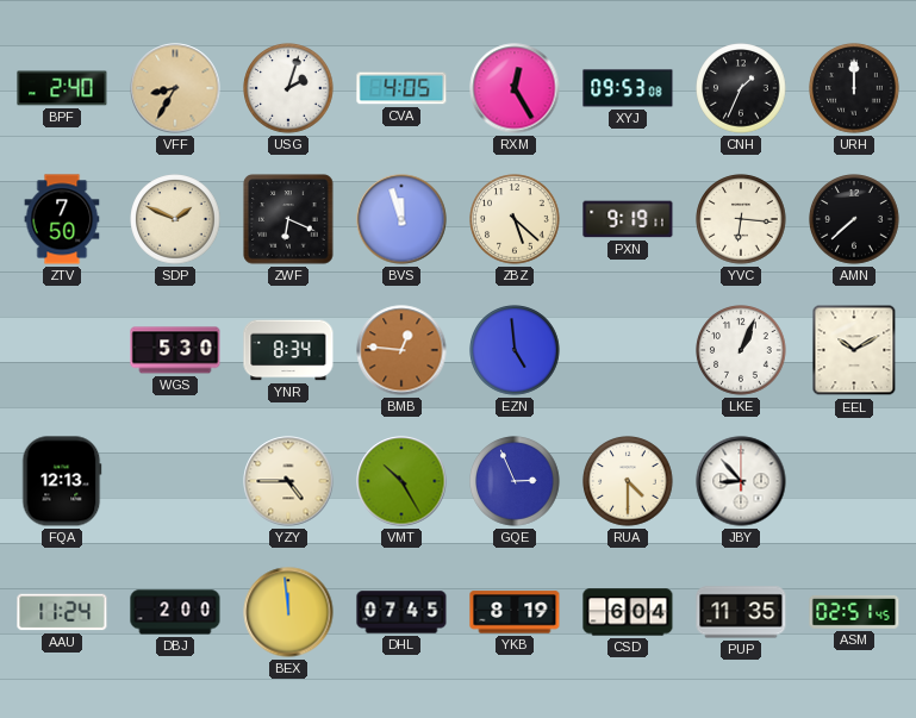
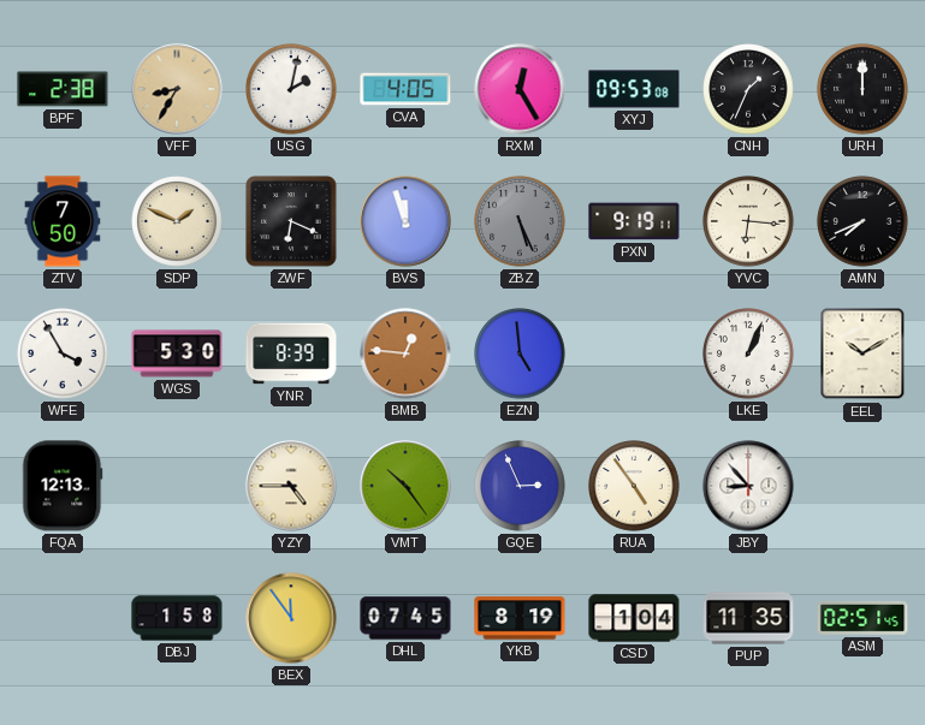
BPF: 2:40 -> 2:38
USG: 2:03 -> 2:02
ZBZ: 5:22 -> 5:26
ZBZ dial: cream -> grey
AMN: 7:38 -> 7:41
WFE: none -> 3:55
YNR: 8:34 -> 8:39
VMT: 10:25 -> 10:24
RUA: 4:30 -> 4:54
AAU: 11:24 -> none
DBJ: 2:00 -> 1:58
BEX: 11:59 -> 11:54
CSD: 6:04 -> 1:04
